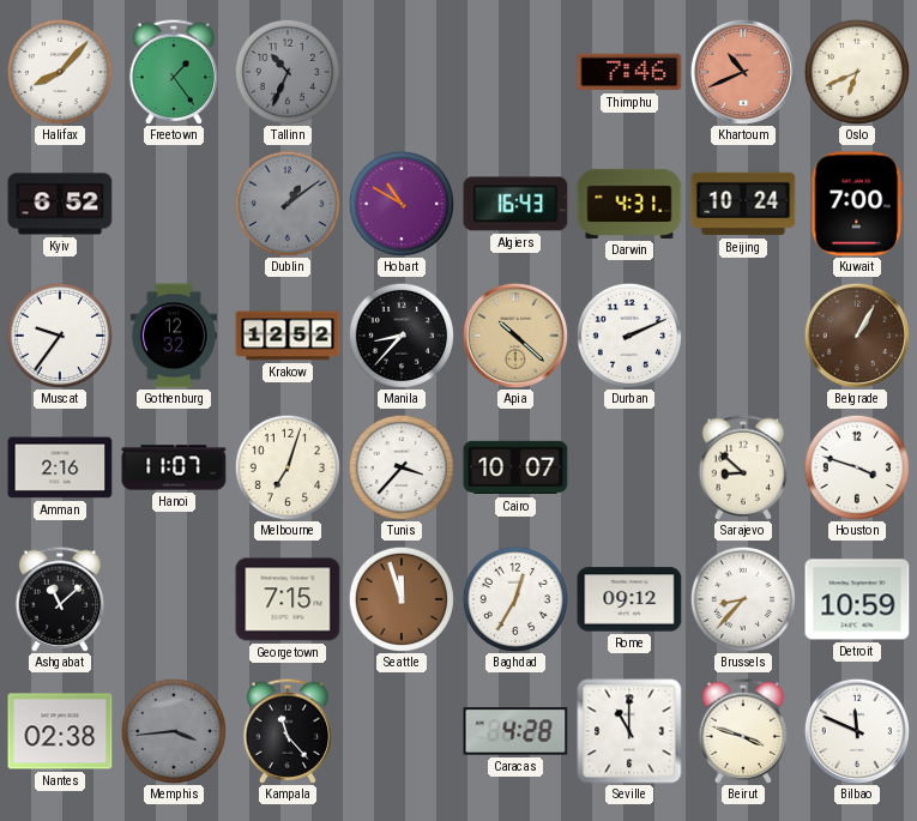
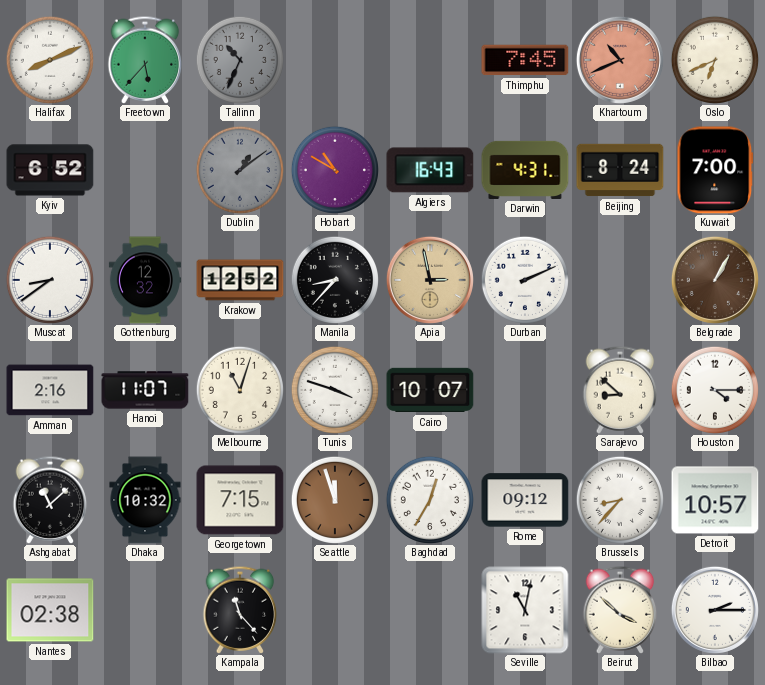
Halifax: 8:07 -> 8:11
Freetown: 1:24 -> 5:37
Thimphu: 7:46 -> 7:45
Beijing: 10:24 -> 8:24
Muscat: 9:36 -> 8:39
Apia: 10:22 -> 2:58
Melbourne: 7:03 -> 11:03
Tunis: 3:37 -> 3:48
Houston: 3:48 -> 4:15
Dhaka: none -> 10:32
Detroit: 10:59 -> 10:57
Memphis: 3:44 -> none
Caracas: 4:28 -> none
Seville: 11:00 -> 11:02
Beirut: 3:48 -> 3:52
Bilbao: 11:49 -> 2:15
